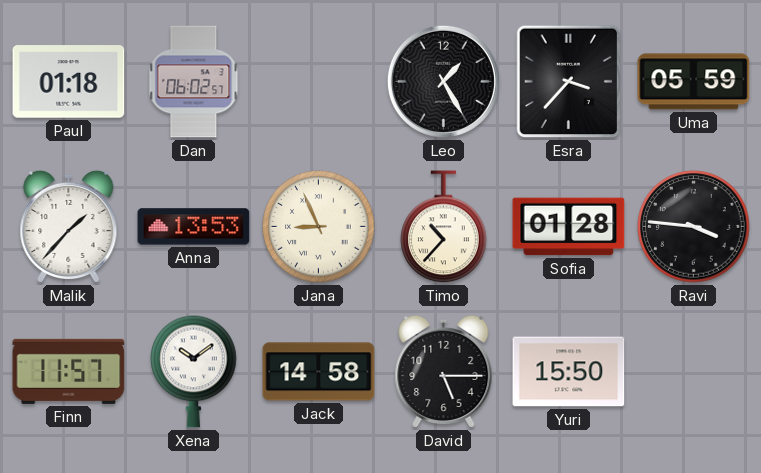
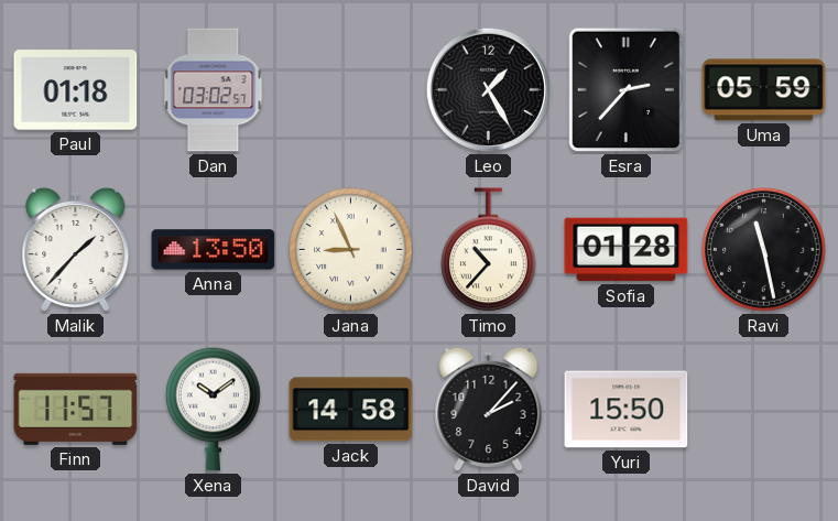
Dan: 06:02 -> 03:02
Esra: 3:37 -> 2:37
Anna: 13:53 -> 13:50
Ravi: 3:46 -> 11:28
David: 5:15 -> 2:07
